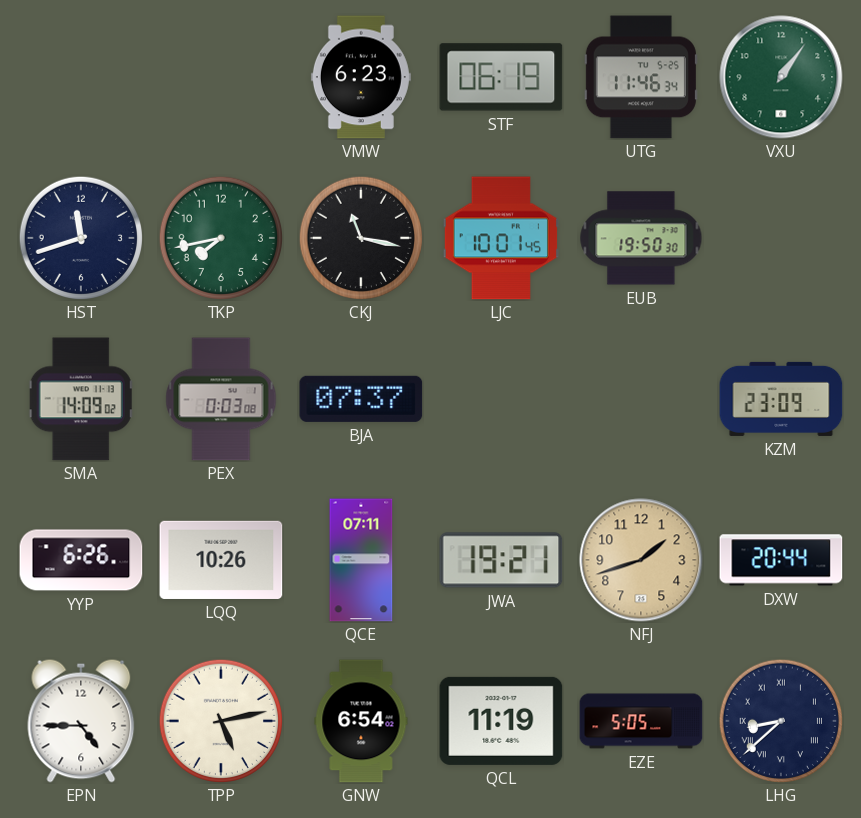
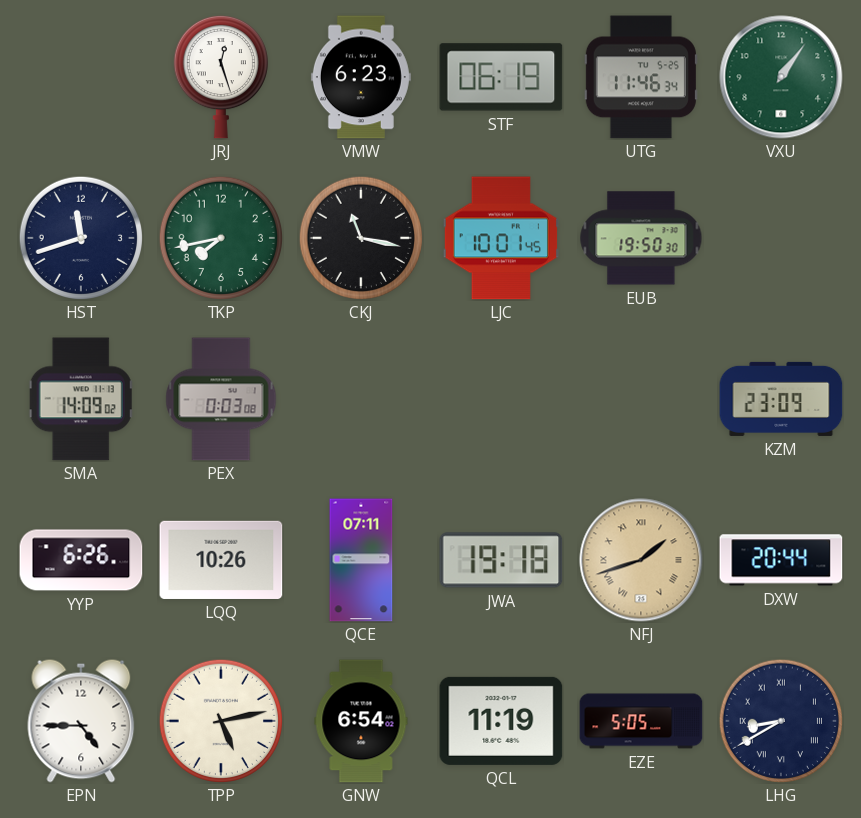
JRJ: none -> 12:27
BJA: 07:37 -> none
JWA: 19:21 -> 19:18
NFJ numerals: Arabic -> Roman
LHG: 8:38 -> 8:40
